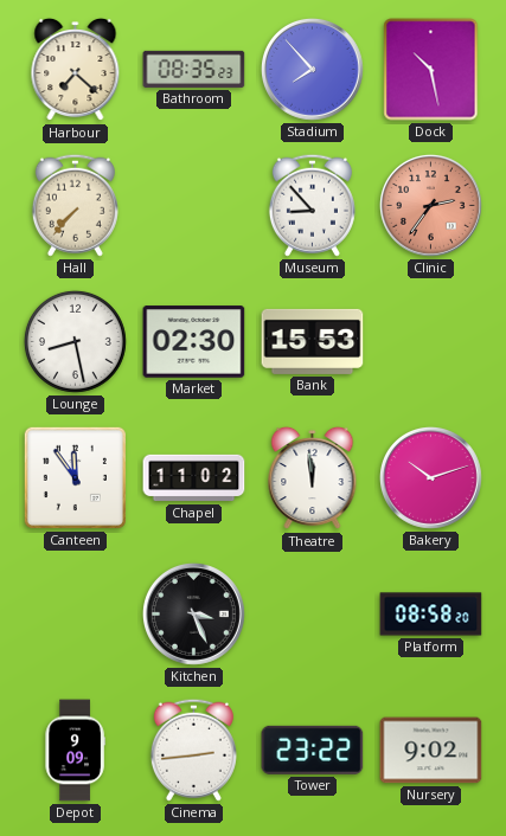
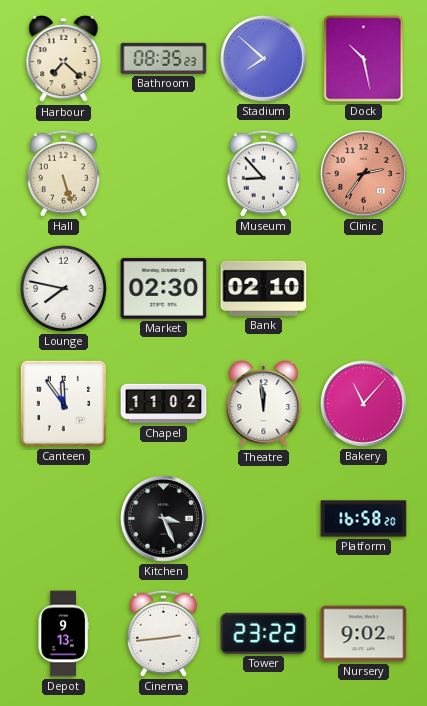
Stadium: 7:53 -> 7:52
Hall: 7:37 -> 5:27
Lounge: 8:28 -> 7:47
Bank: 15:53 -> 02:10
Bakery: 10:12 -> 11:07
Platform: 08:58 -> 16:58
Depot: 9:09 -> 9:13
